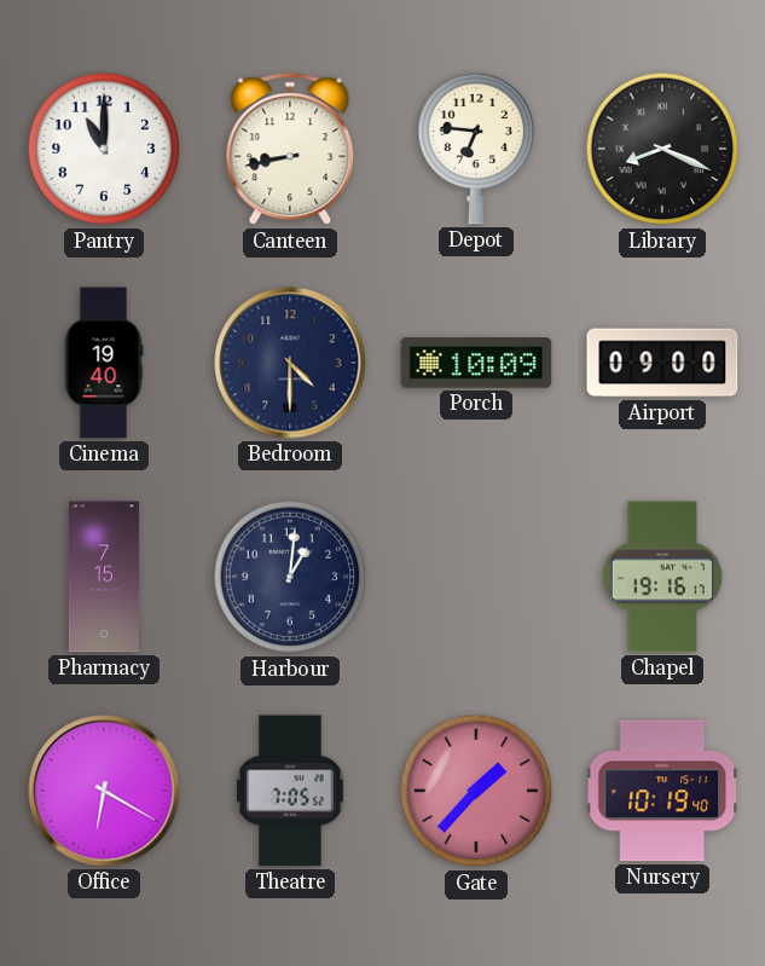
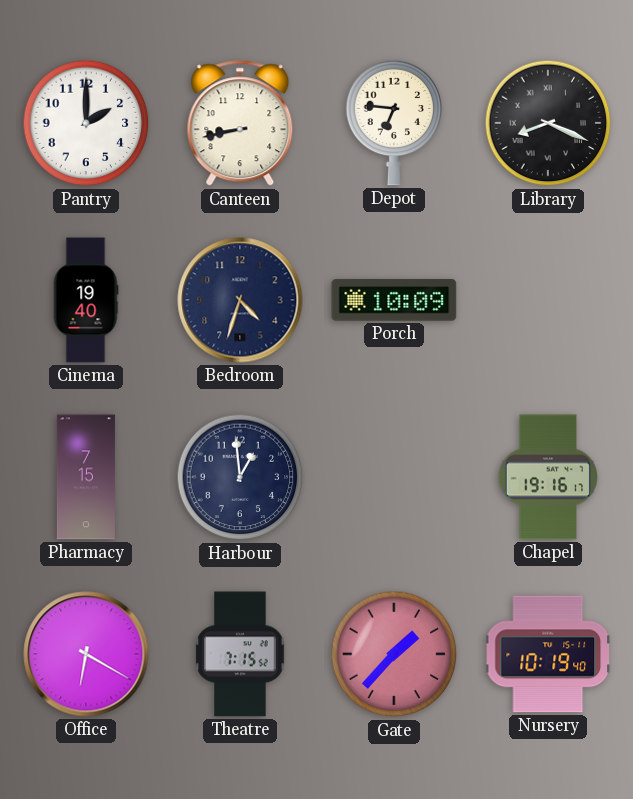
Pantry: 11:00 -> 2:00
Bedroom: 4:30 -> 4:33
Airport: 09:00 -> none
Harbour: 1:01 -> 12:59
Theatre: 7:05 -> 7:15
